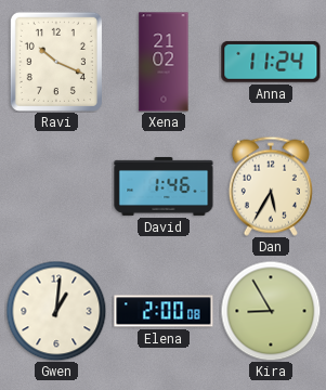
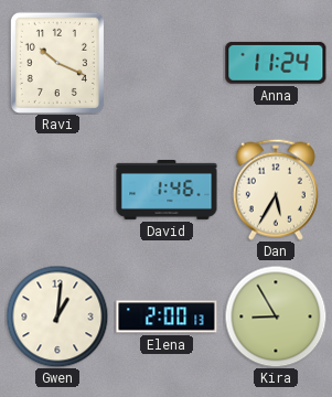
Xena: 21:02 -> none
Elena: 2:00:08 -> 2:00:13
